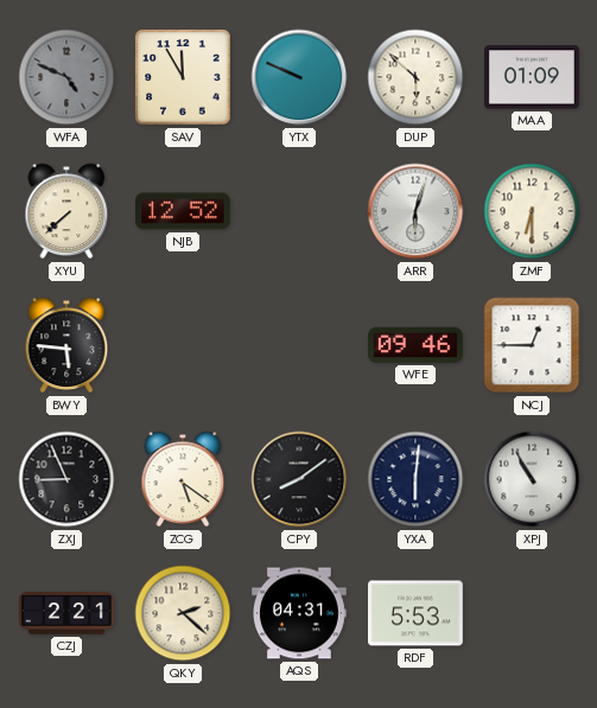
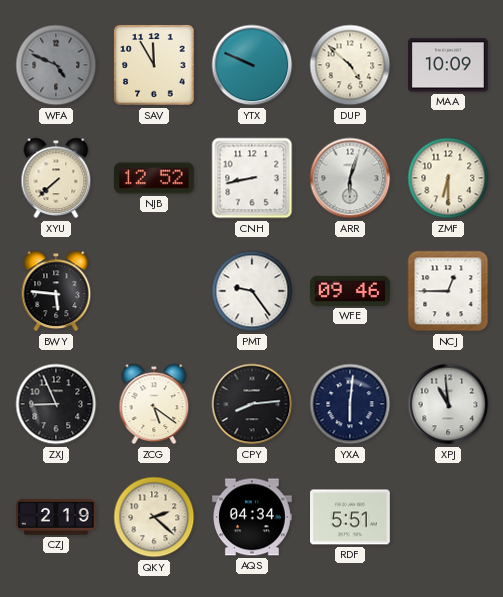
DUP: 5:52 -> 4:52
MAA: 01:09 -> 10:09
CNH: none -> 8:43
PMT: none -> 9:24
CPY: 8:09 -> 8:14
XPJ: 10:55 -> 10:59
CZJ: 2:21 -> 2:19
AQS: 04:31 -> 04:34
RDF: 5:53 -> 5:51
